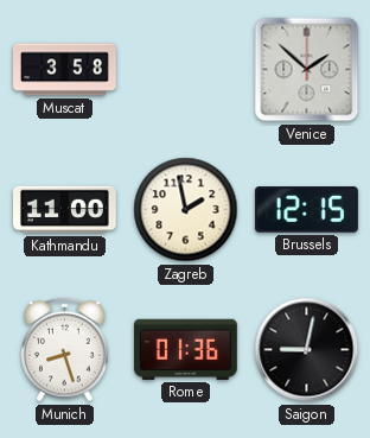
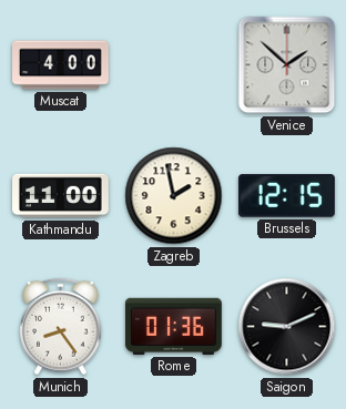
Muscat: 3:58 -> 4:00
Munich: 8:27 -> 8:24
Saigon: 9:02 -> 9:11
